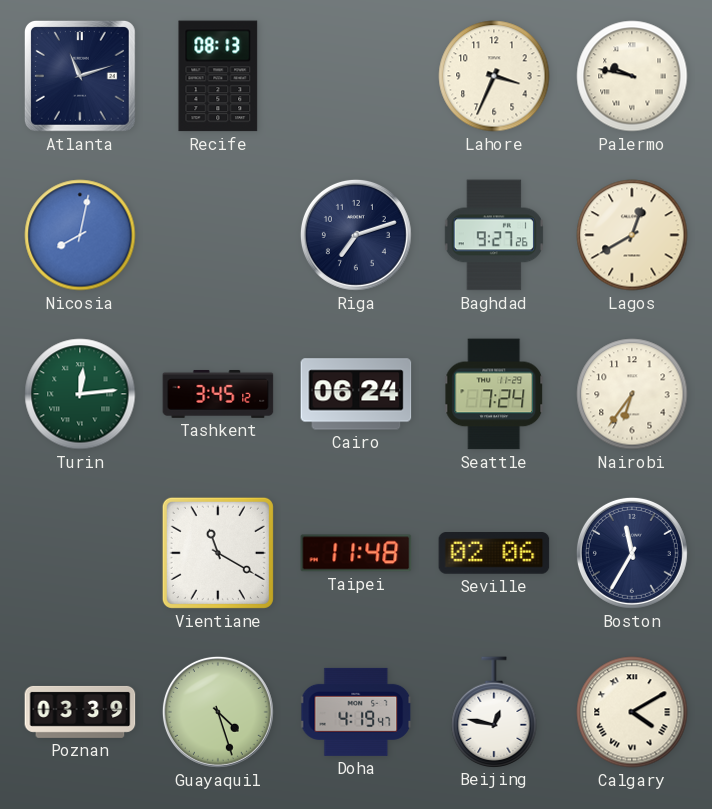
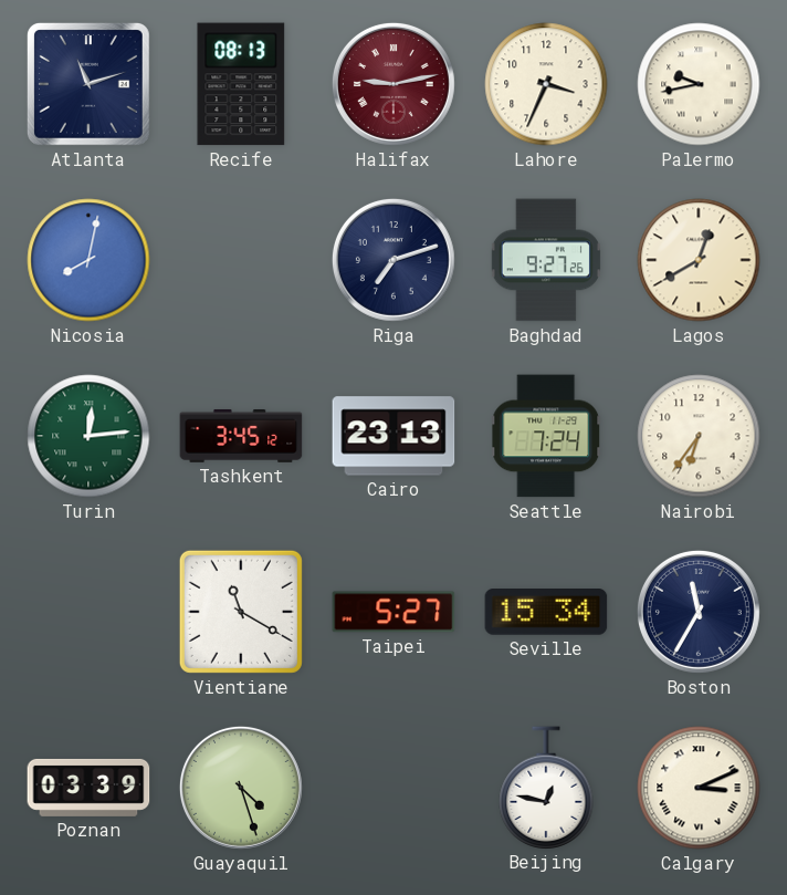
Halifax: none -> 9:13
Palermo: 9:47 -> 9:43
Cairo: 06:24 -> 23:13
Taipei: 11:48 -> 5:27
Seville: 02:06 -> 15:34
Doha: 4:19 -> none
Calgary: 4:10 -> 3:11
